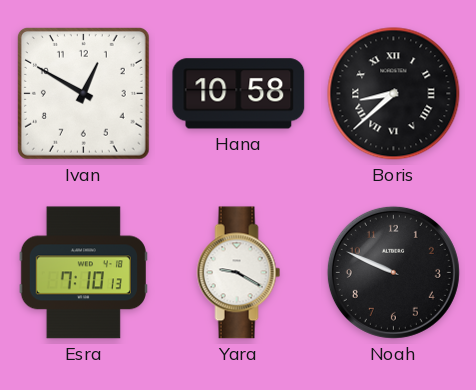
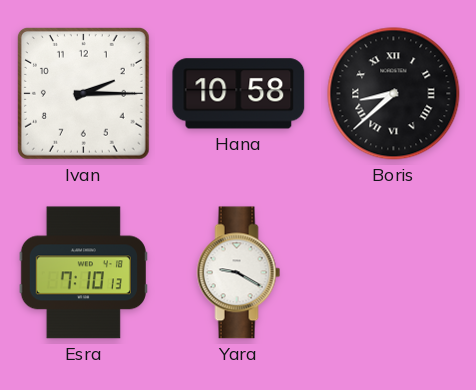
Ivan: 12:50 -> 2:15
Noah: 9:49 -> none
